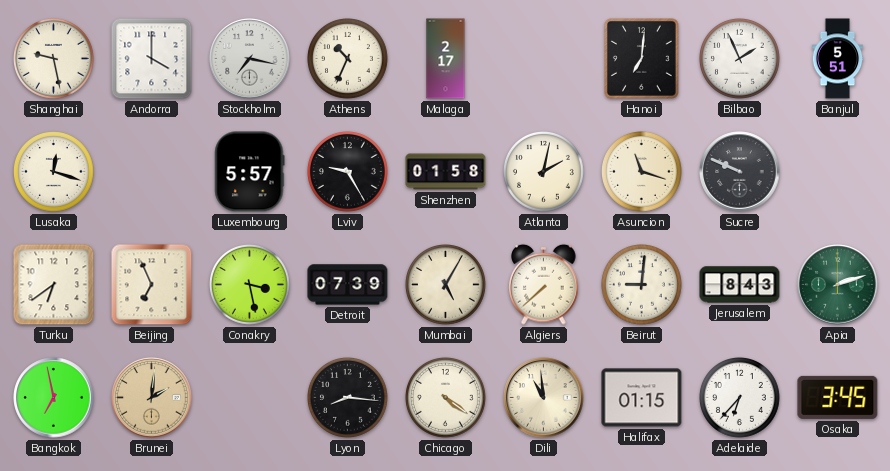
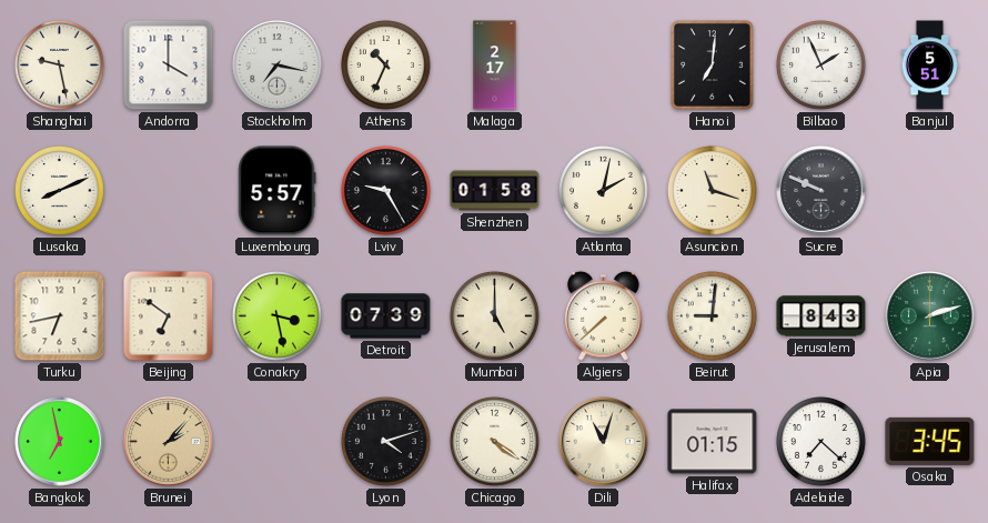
Lusaka: 12:18 -> 8:11
Turku: 6:39 -> 6:43
Beijing: 6:56 -> 6:51
Mumbai: 5:05 -> 5:00
Brunei: 2:01 -> 2:07
Lyon: 8:16 -> 4:12
Dili: 10:59 -> 11:03
Adelaide: 6:37 -> 7:22
